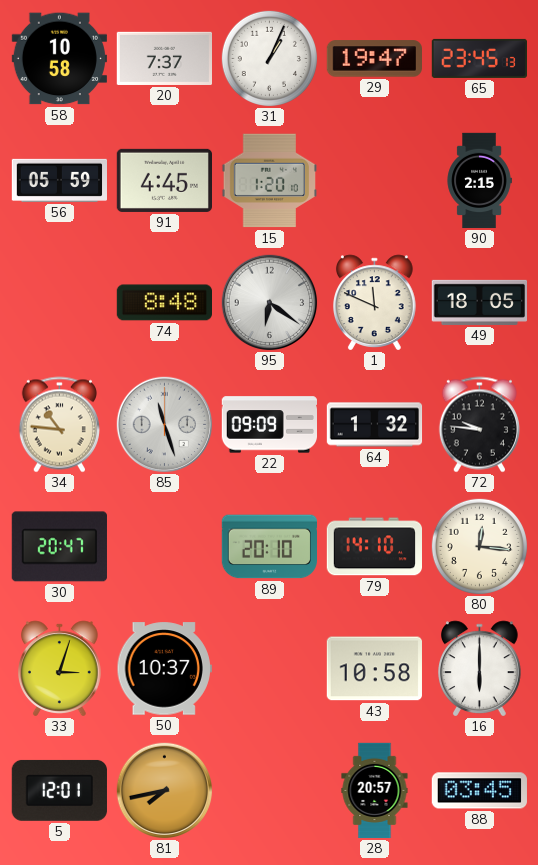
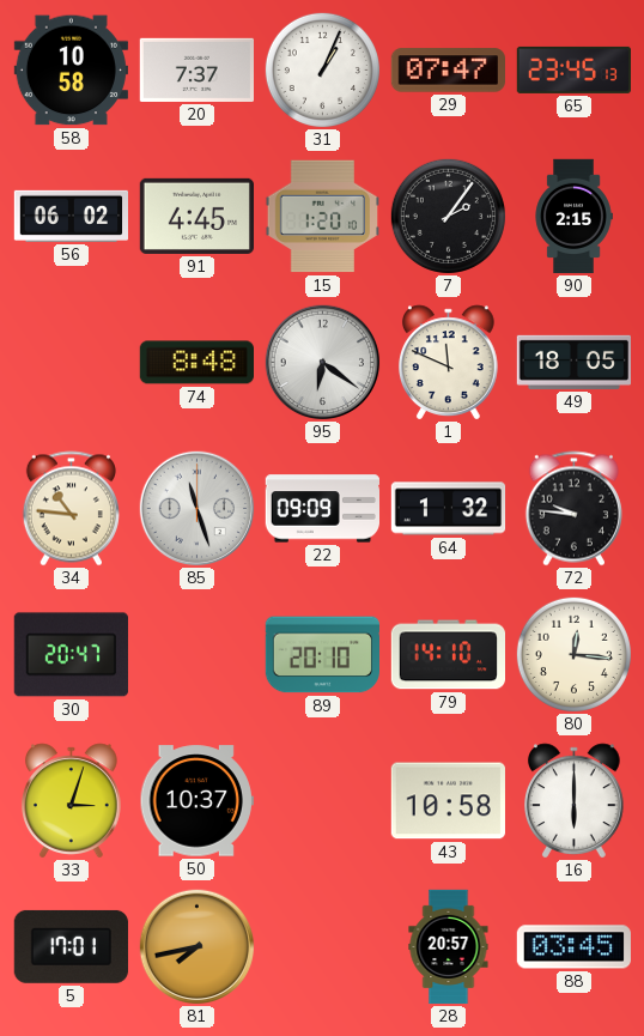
29: 19:47 -> 07:47
56: 05:59 -> 06:02
7: none -> 2:06
5: 12:01 -> 17:01
